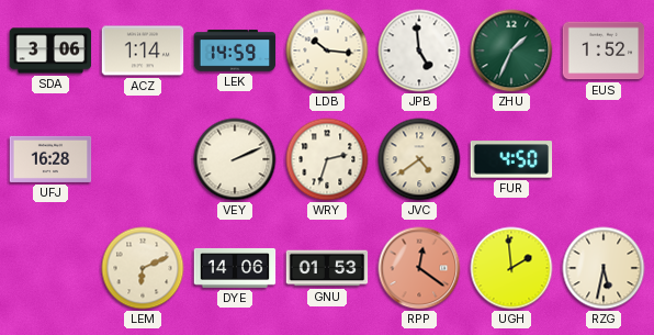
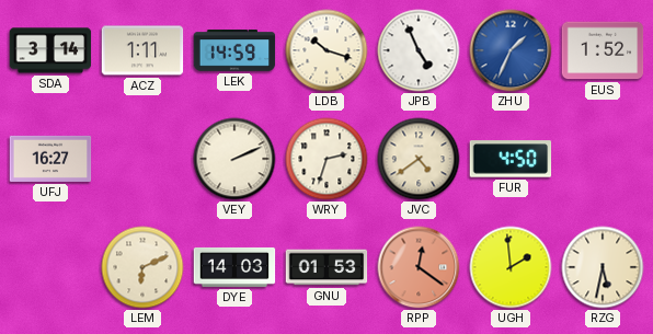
SDA: 3:06 -> 3:14
ACZ: 1:14 -> 1:11
LDB: 10:16 -> 10:18
JPB: 4:59 -> 4:56
ZHU dial: green -> blue
UFJ: 16:28 -> 16:27
DYE: 14:06 -> 14:03
